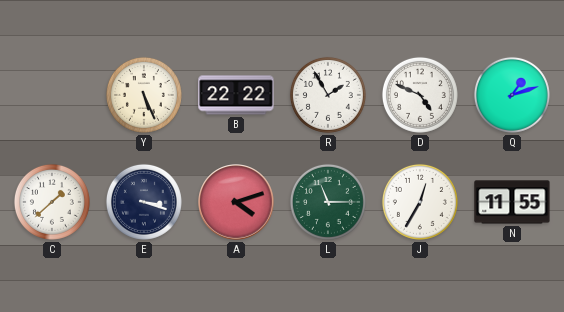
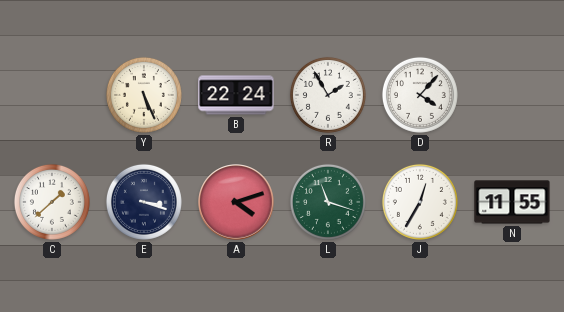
B: 22:22 -> 22:24
D: 4:49 -> 4:07
Q: 1:12 -> none
L: 11:15 -> 11:18
